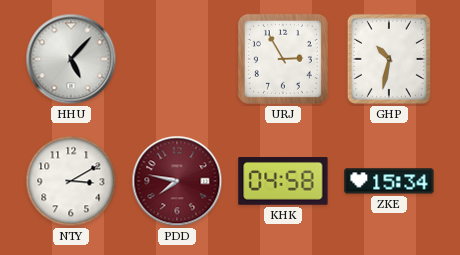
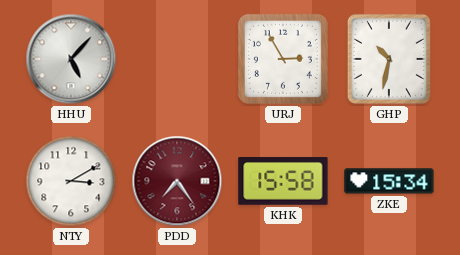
PDD: 7:47 -> 7:24
KHK: 04:58 -> 15:58
